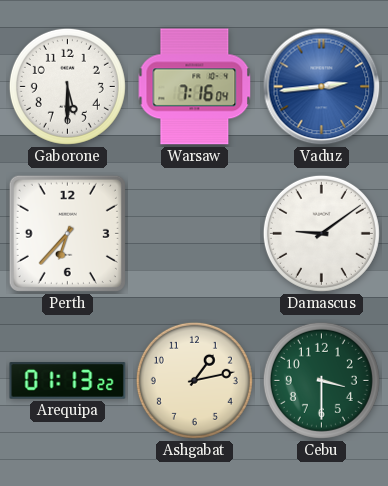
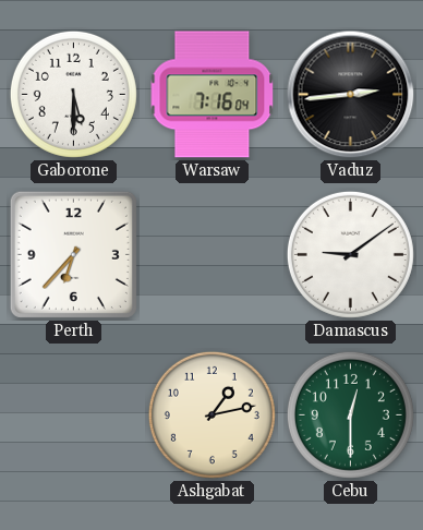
Vaduz dial: blue -> black
Arequipa: 01:13 -> none
Cebu: 3:30 -> 12:30
